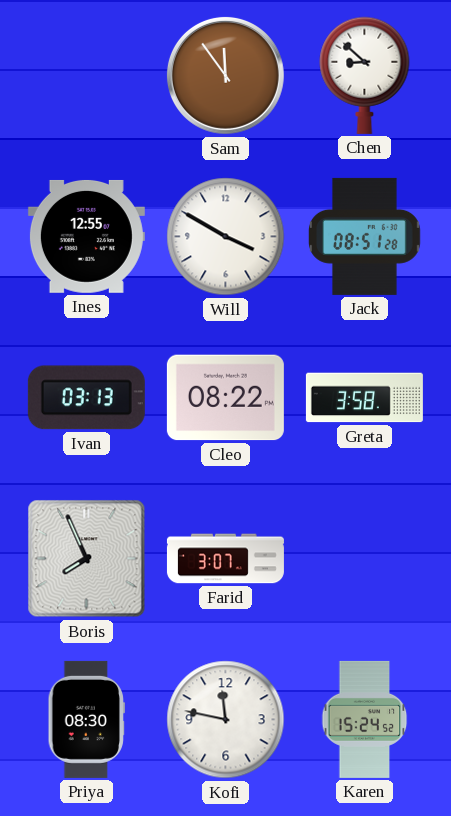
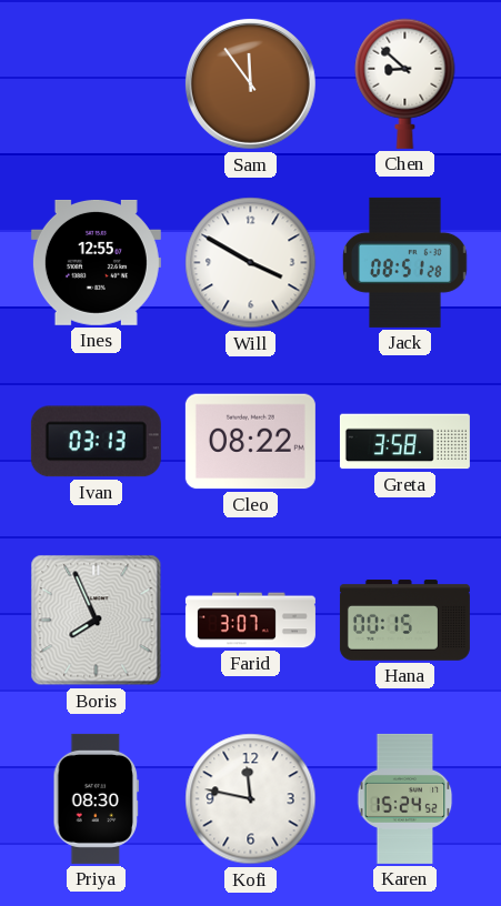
Hana: none -> 00:15
